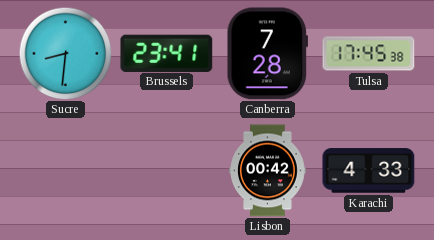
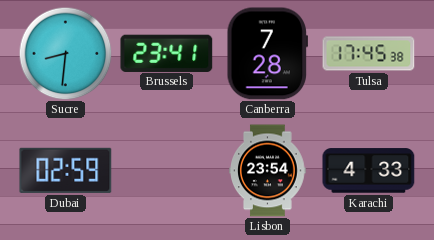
Dubai: none -> 02:59
Lisbon: 00:42 -> 23:54
